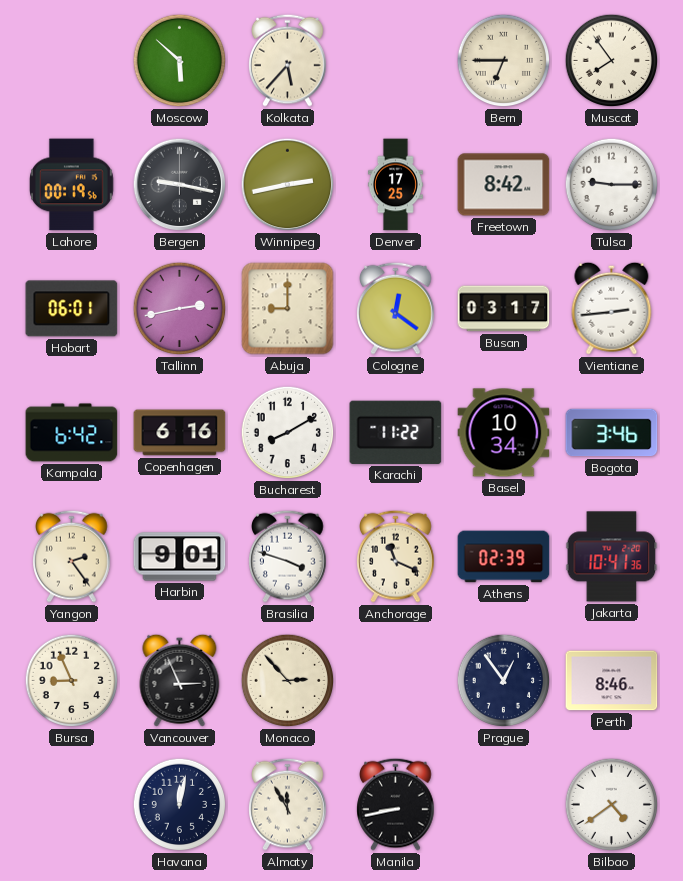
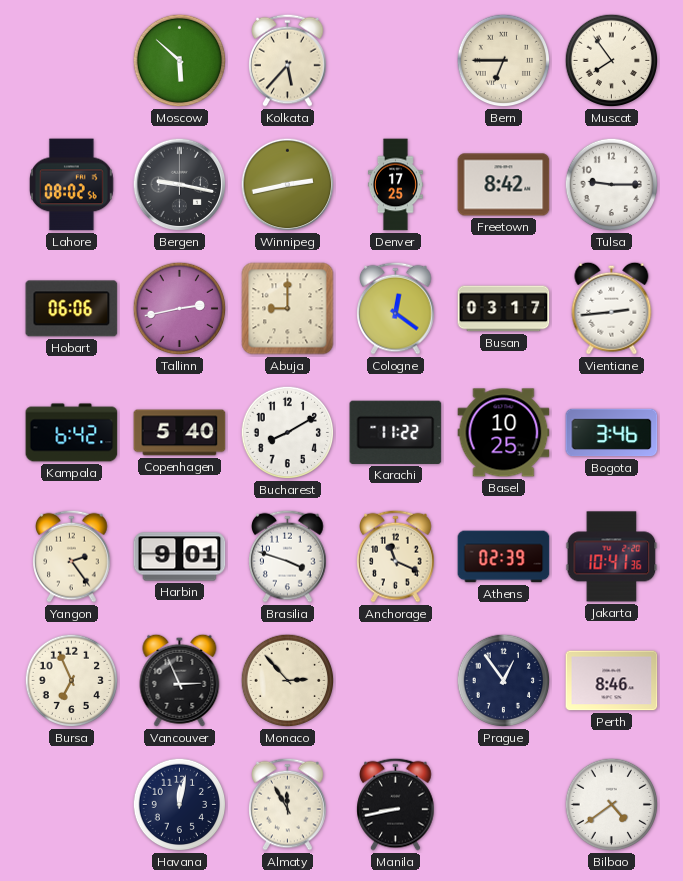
Lahore: 00:19 -> 08:02
Hobart: 06:01 -> 06:06
Copenhagen: 6:16 -> 5:40
Basel: 10:34 -> 10:25
Bursa: 8:56 -> 6:56
